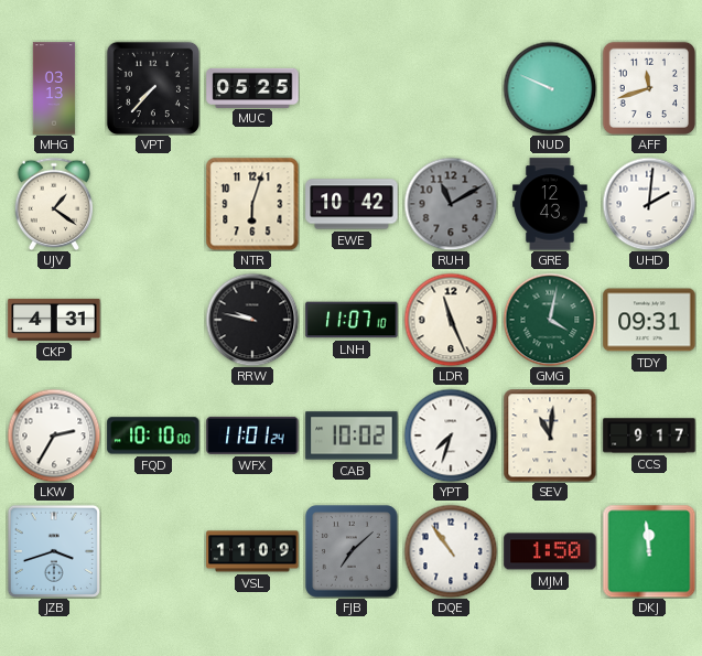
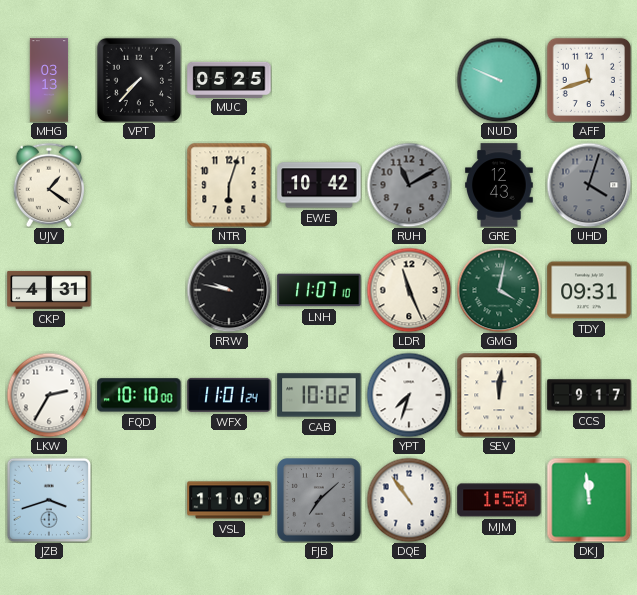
UHD: 2:01 -> 4:03
UHD dial: white -> grey
SEV: 11:01 -> 12:01
